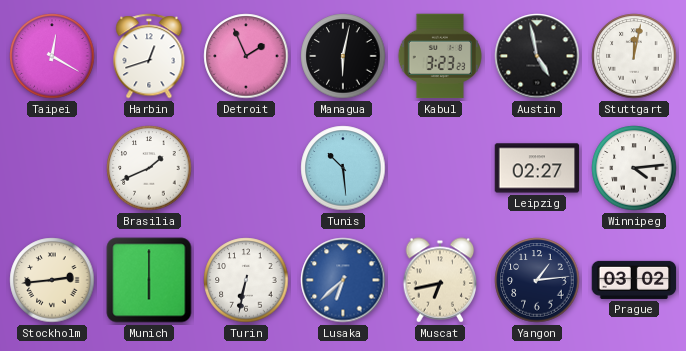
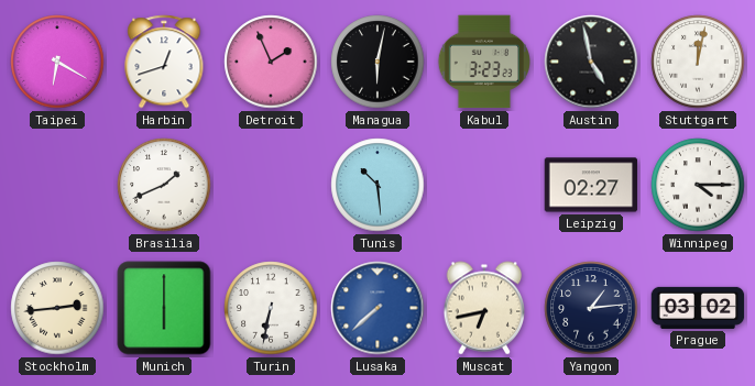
Taipei: 12:20 -> 6:20
Winnipeg: 4:14 -> 4:15
Lusaka: 6:38 -> 7:38
